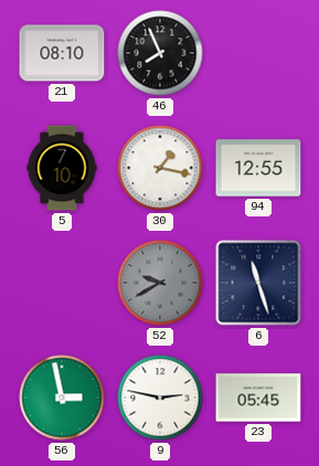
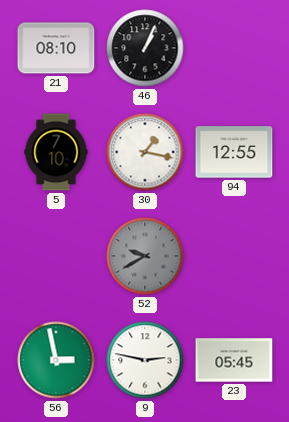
46: 7:56 -> 1:04
6: 11:27 -> none
